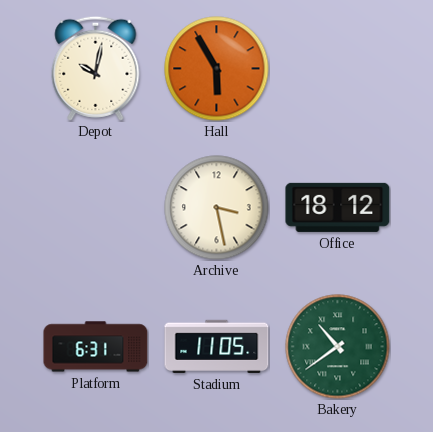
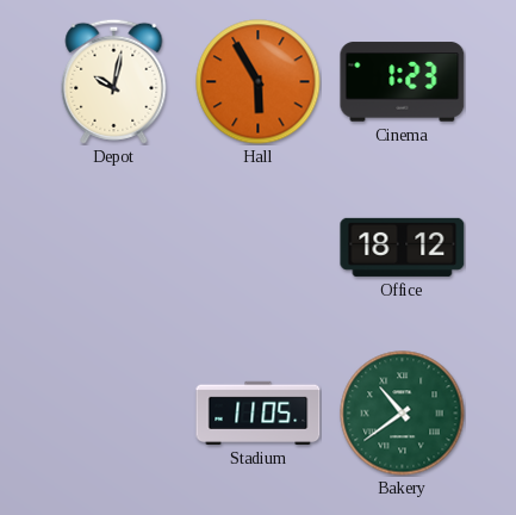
Cinema: none -> 1:23
Archive: 3:28 -> none
Platform: 6:31 -> none
